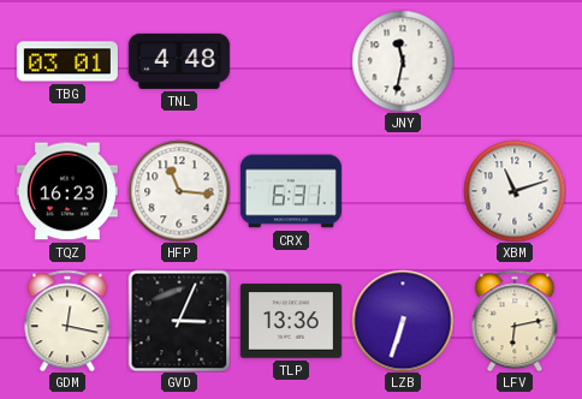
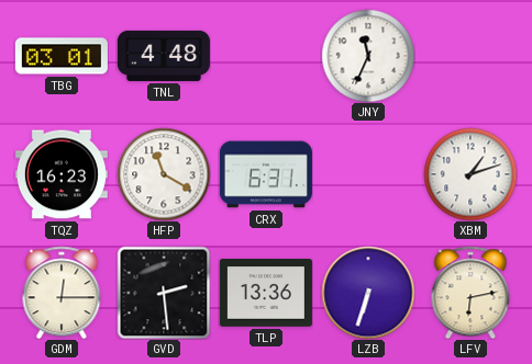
JNY: 11:32 -> 11:34
HFP: 11:16 -> 11:20
XBM: 11:12 -> 1:12
GDM: 12:17 -> 12:15
GVD: 3:04 -> 2:29
